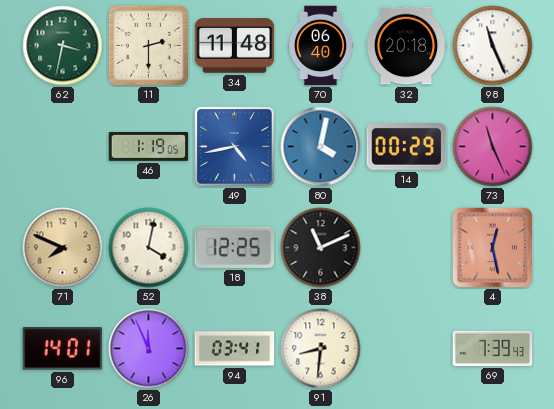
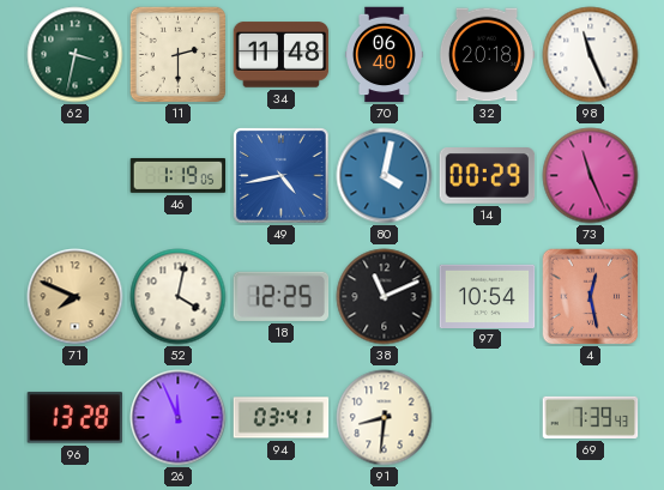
97: none -> 10:54
96: 14:01 -> 13:28
